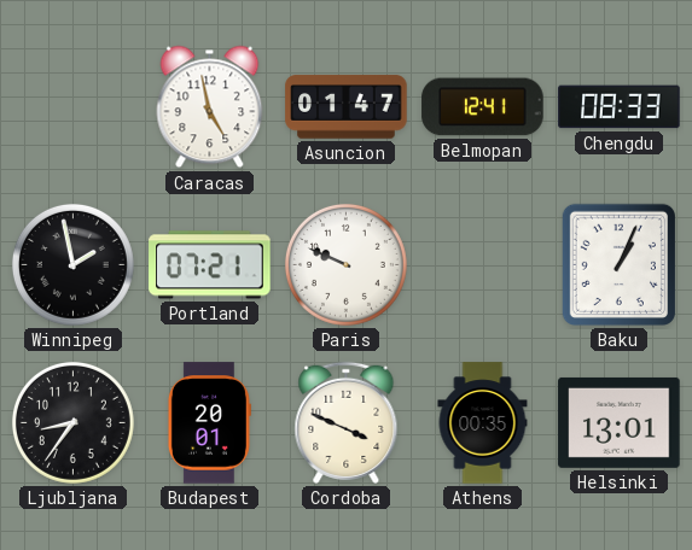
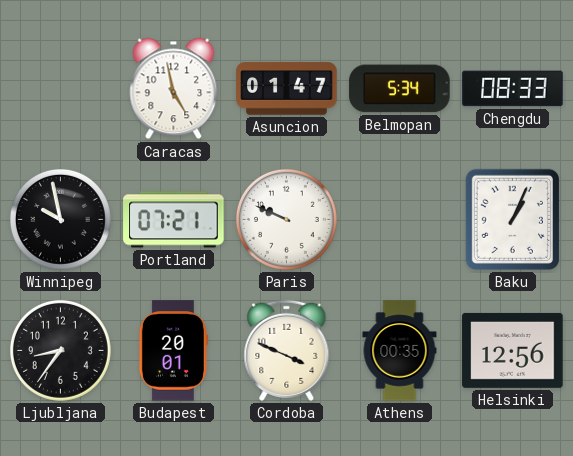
Belmopan: 12:41 -> 5:34
Winnipeg: 1:58 -> 9:58
Helsinki: 13:01 -> 12:56
